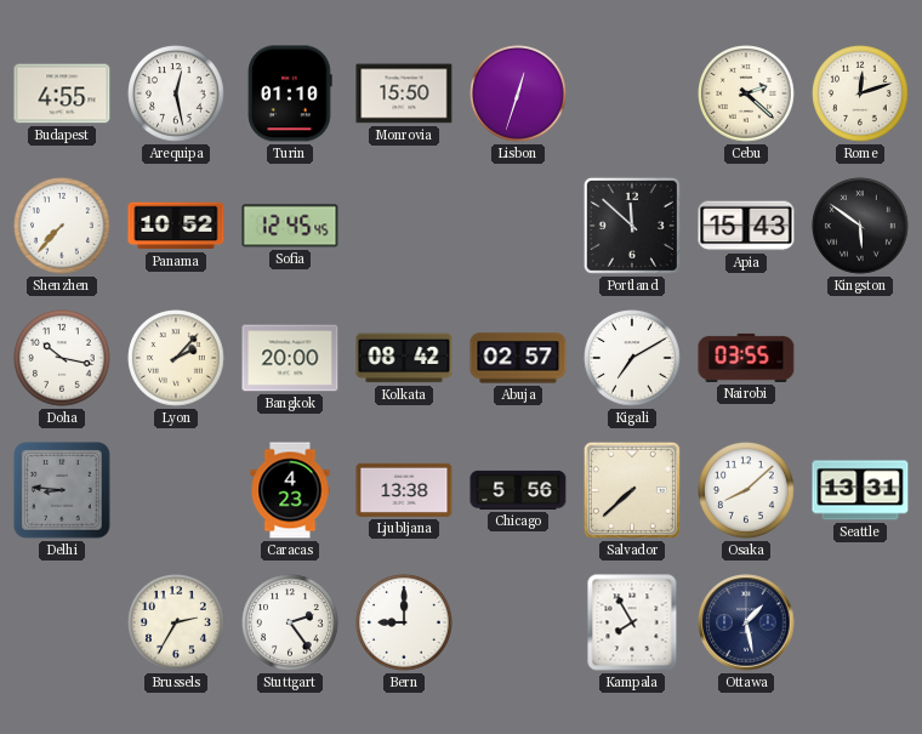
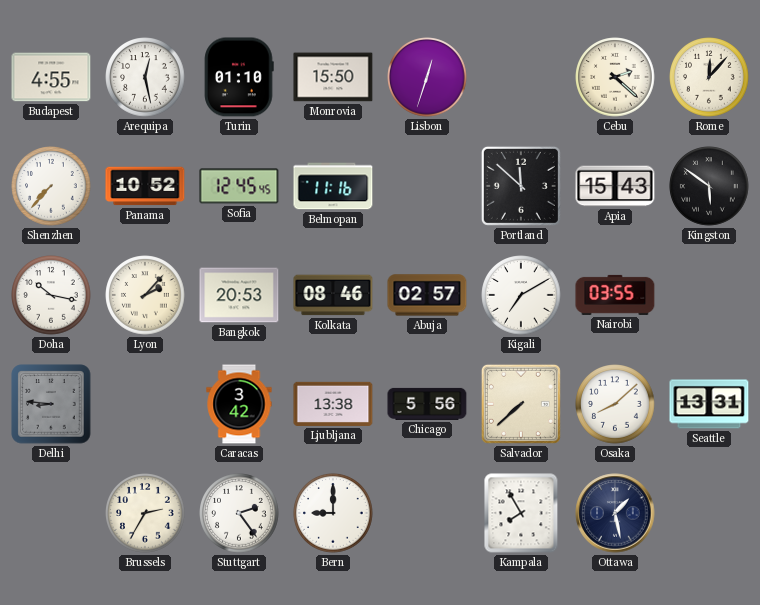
Rome: 12:12 -> 12:07
Belmopan: none -> 11:16
Bangkok: 20:00 -> 20:53
Kolkata: 08:42 -> 08:46
Caracas: 4:23 -> 3:42
